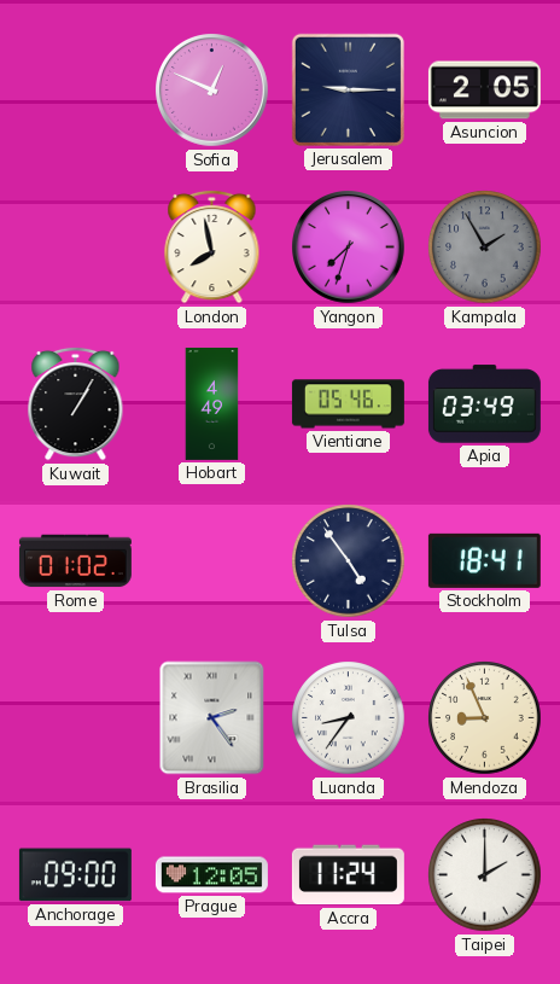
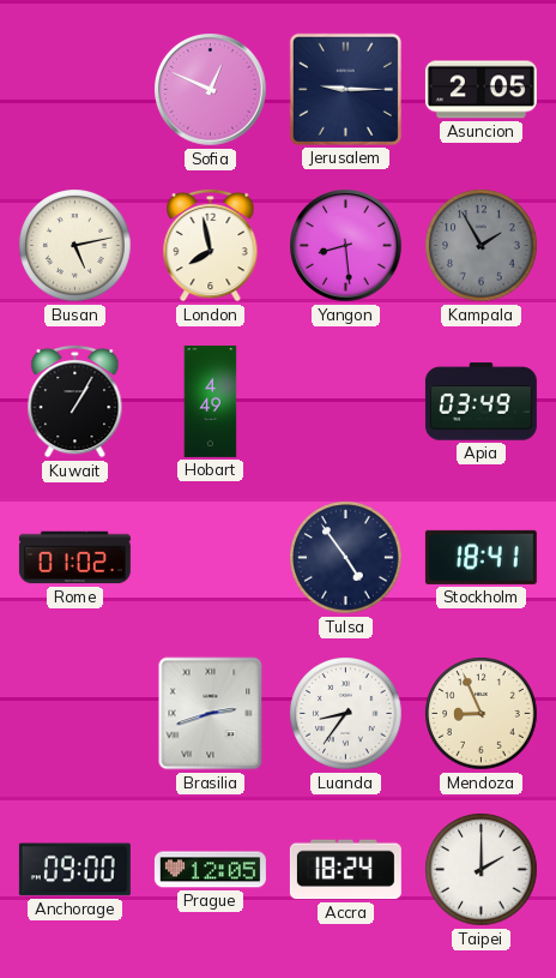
Busan: none -> 5:13
Yangon: 7:33 -> 8:29
Vientiane: 05:46 -> none
Brasilia: 2:24 -> 2:42
Accra: 11:24 -> 18:24
